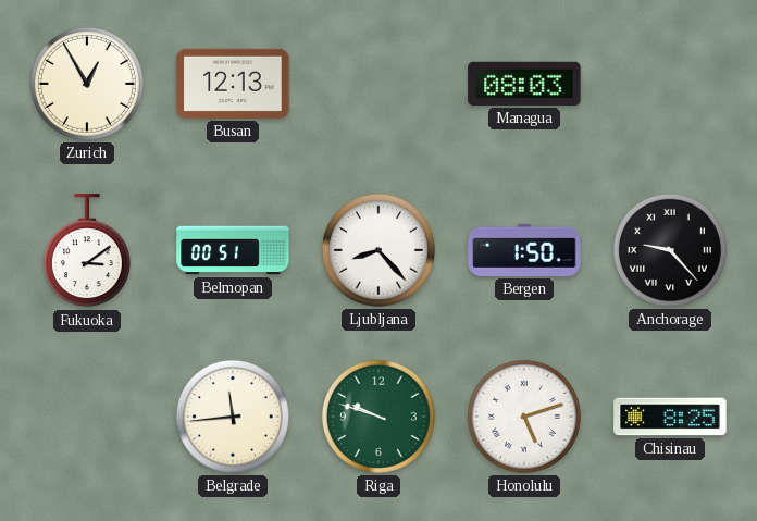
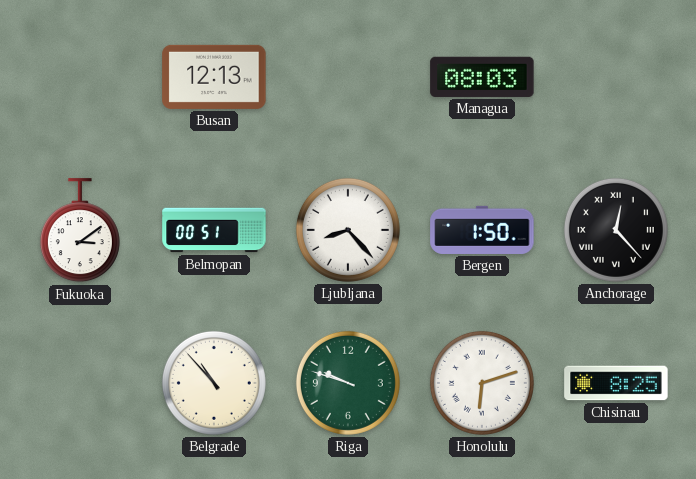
Zurich: 12:55 -> none
Anchorage: 9:23 -> 12:23
Belgrade: 11:44 -> 10:53
Honolulu: 5:12 -> 6:12
